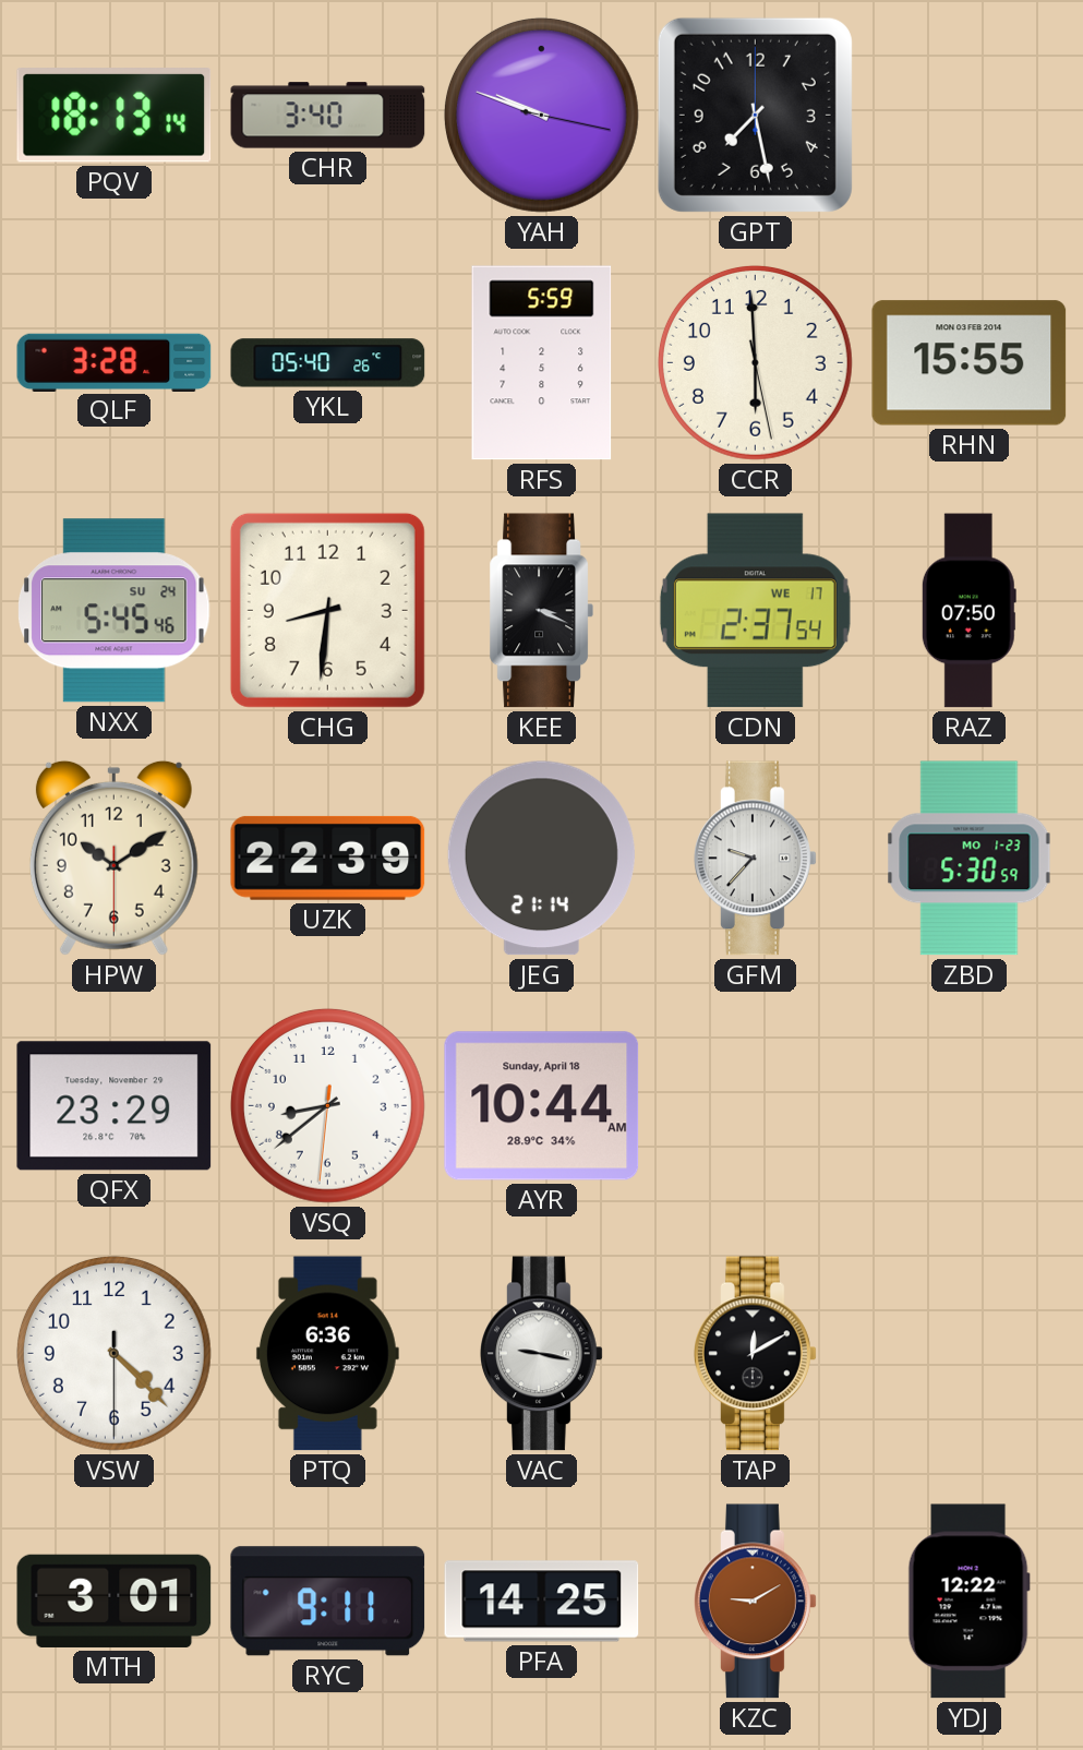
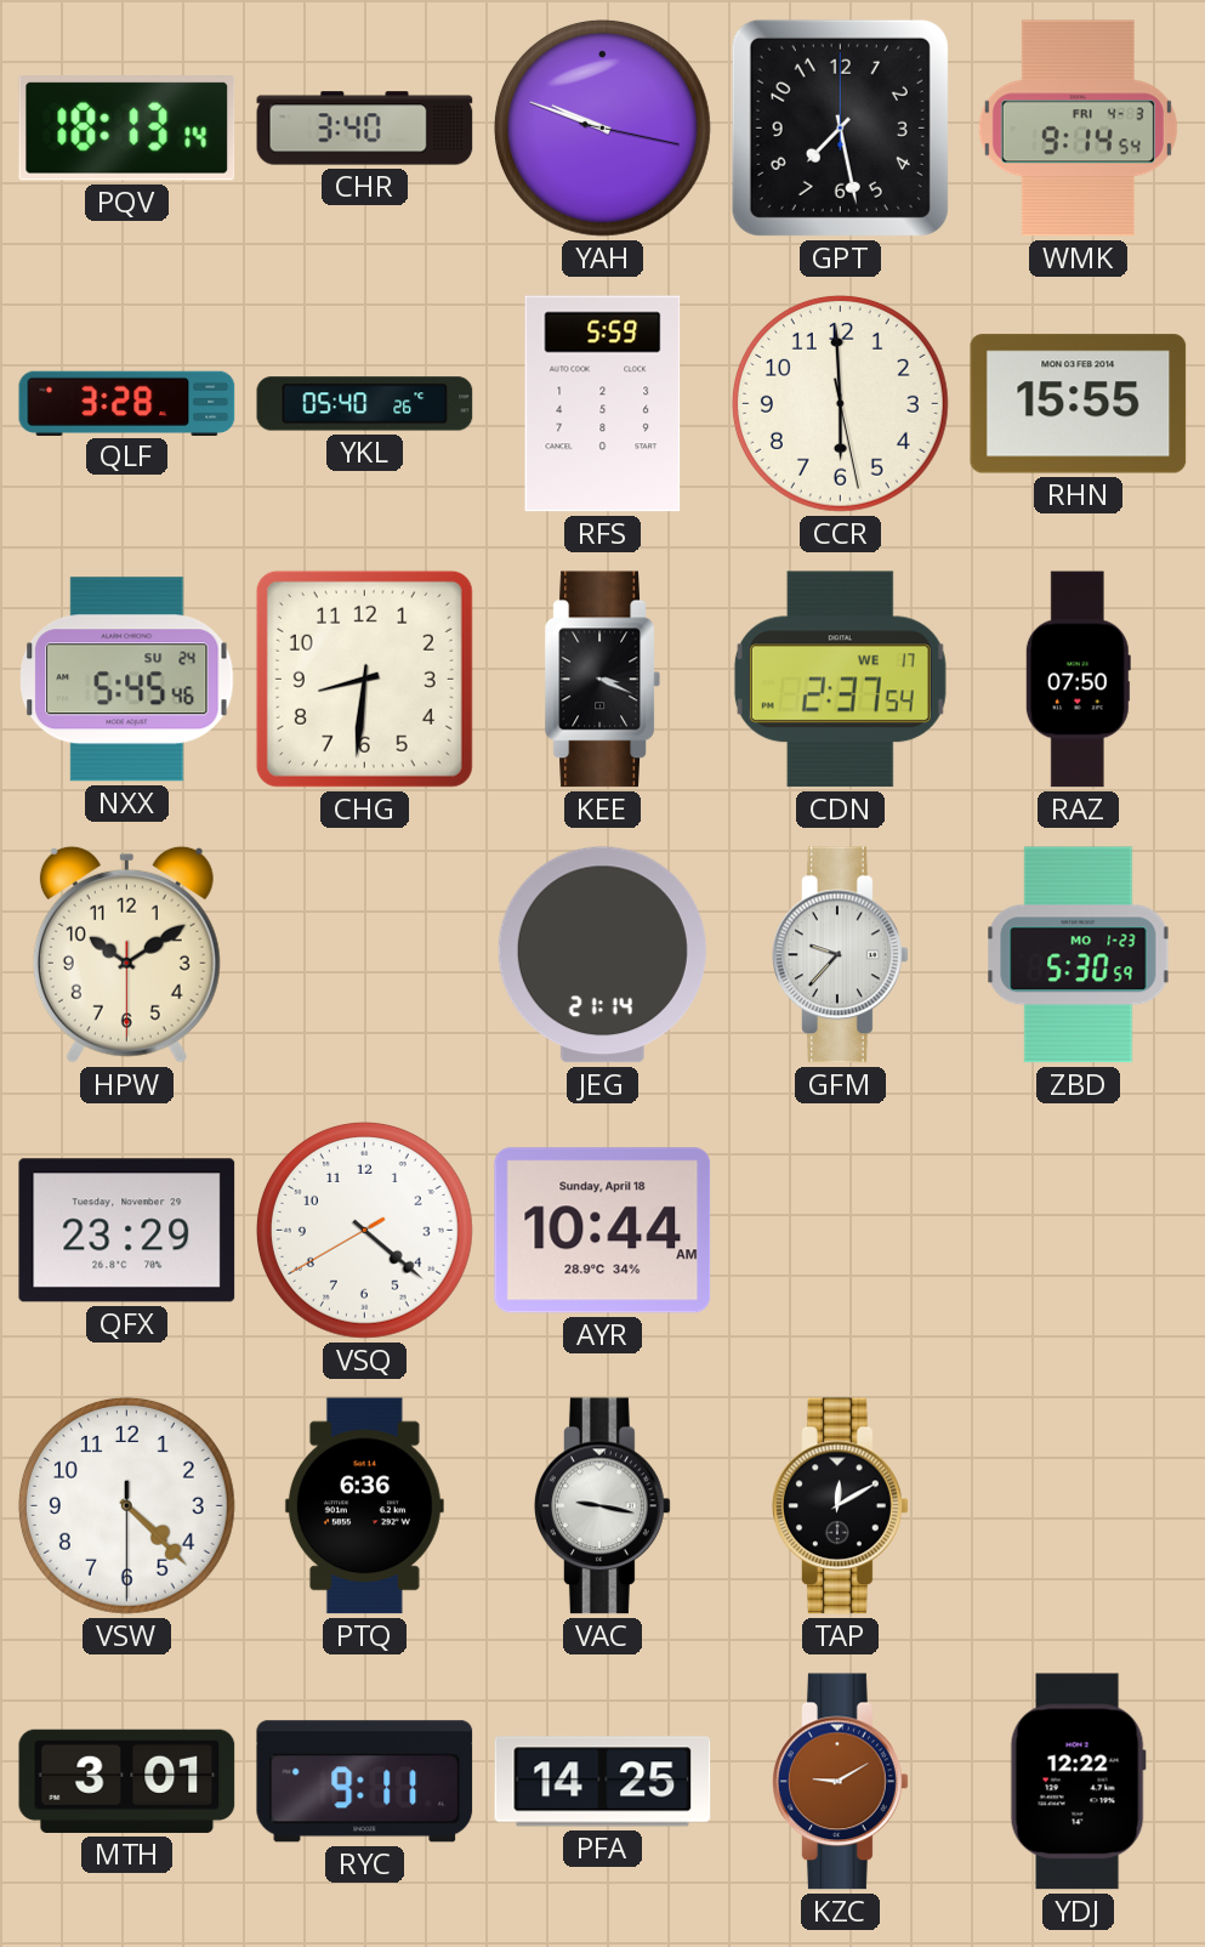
WMK: none -> 9:14
UZK: 22:39 -> none
VSQ: 8:38 -> 4:21
